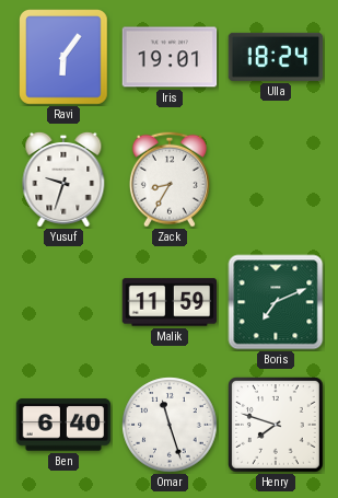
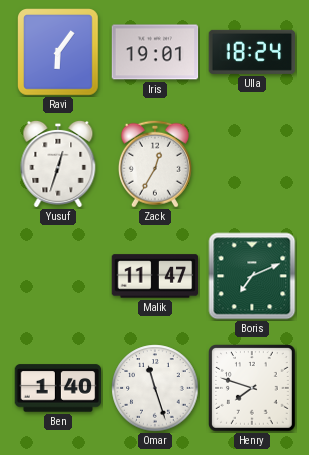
Yusuf: 9:33 -> 12:33
Zack: 8:35 -> 12:35
Malik: 11:59 -> 11:47
Ben: 6:40 -> 1:40
